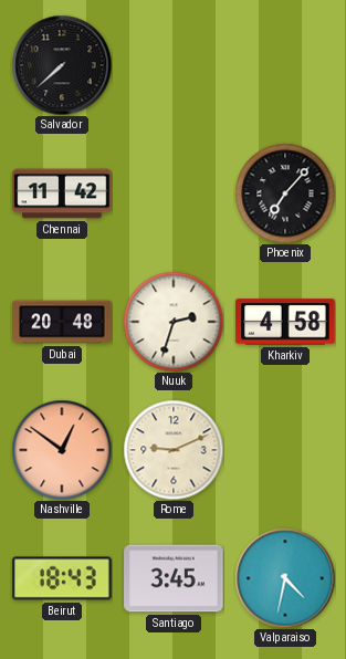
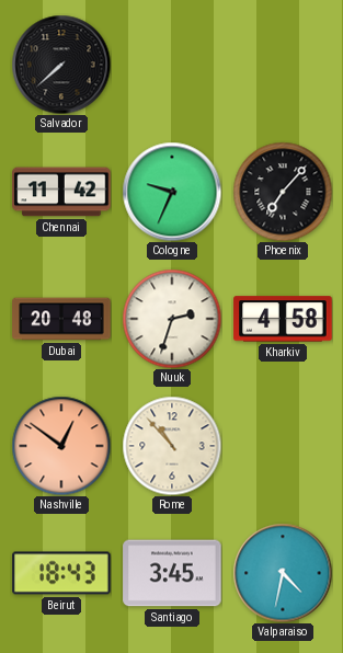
Cologne: none -> 9:34
Rome: 9:11 -> 10:53
